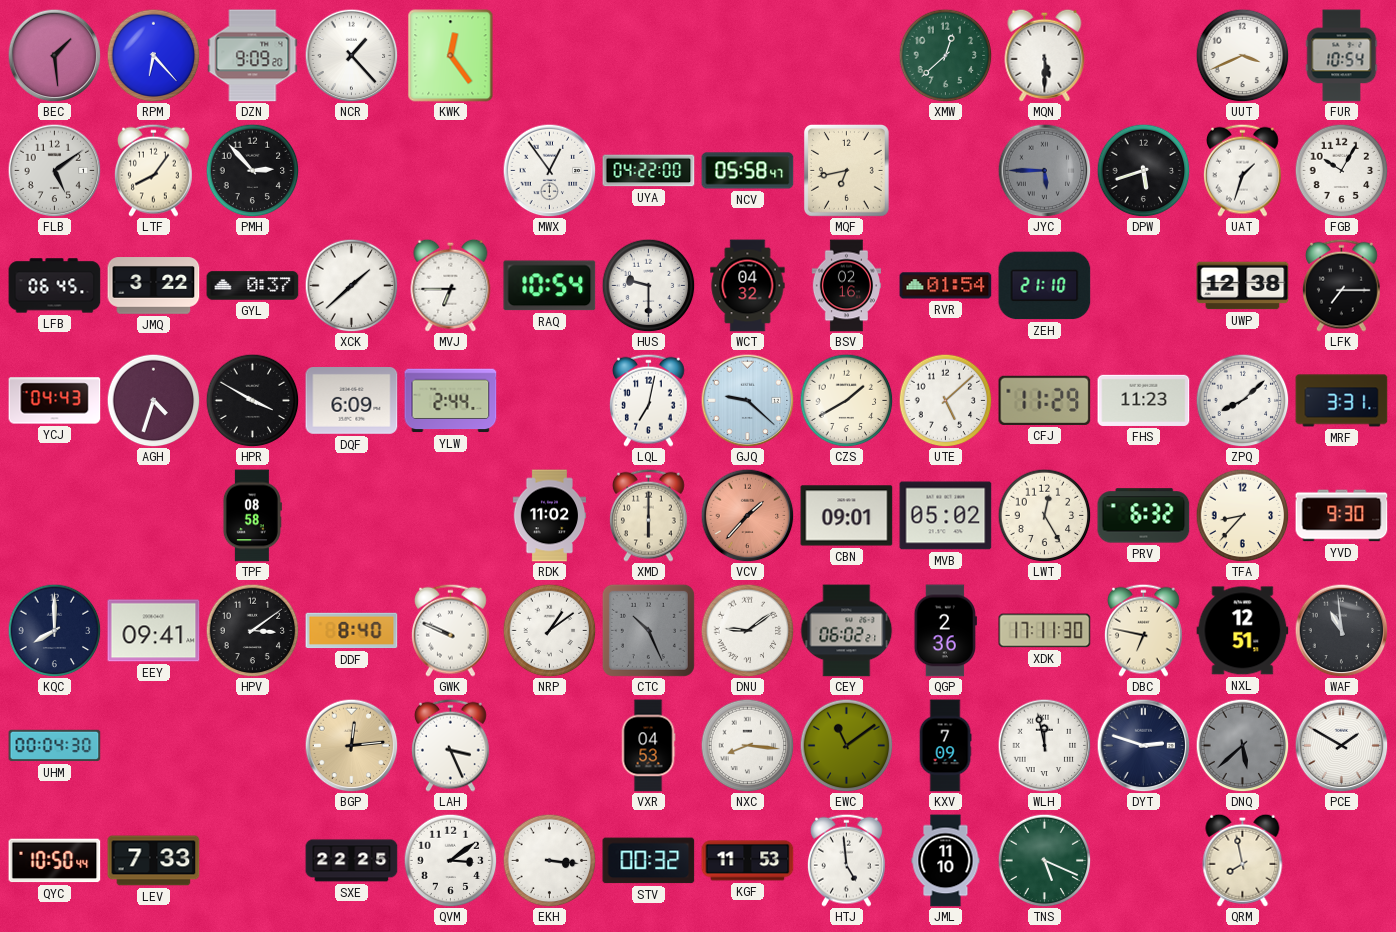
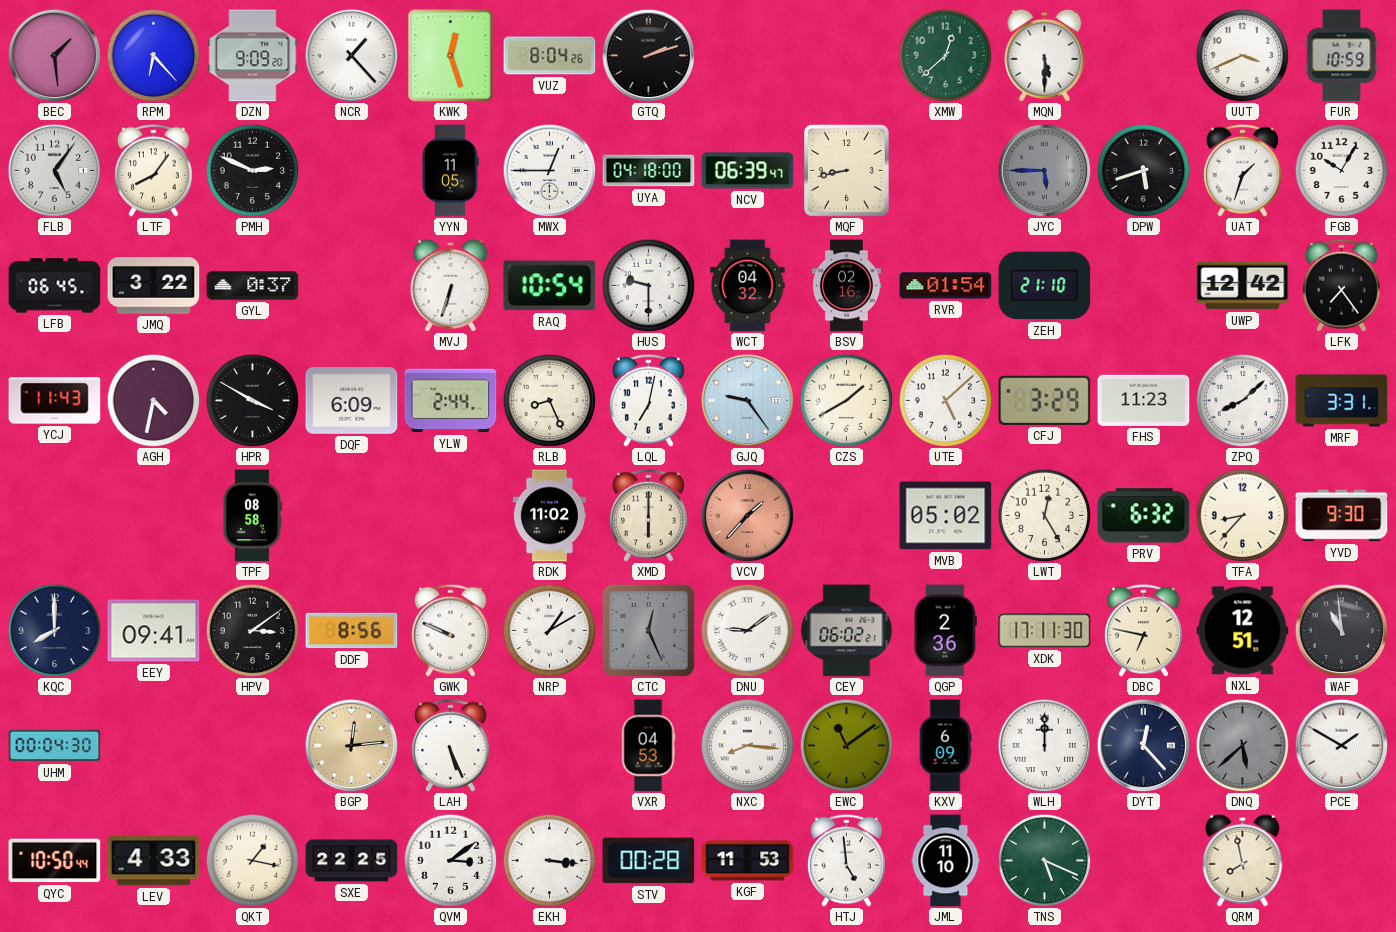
KWK: 12:24 -> 12:27
VUZ: none -> 8:04
GTQ: none -> 2:12
FUR: 10:54 -> 10:59
FLB: 5:09 -> 5:06
PMH: 2:53 -> 2:49
YYN: none -> 11:05
MWX: 12:54 -> 12:45
UYA: 04:22 -> 04:18
NCV: 05:58 -> 06:39
MQF: 6:43 -> 8:43
XCK: 1:38 -> none
MVJ: 6:45 -> 6:33
UWP: 12:38 -> 12:42
LFK: 7:15 -> 7:24
YCJ: 04:43 -> 11:43
AGH: 4:33 -> 4:32
RLB: none -> 8:26
GJQ: 9:22 -> 9:24
CFJ: 11:29 -> 3:29
CBN: 09:01 -> none
DDF: 8:40 -> 8:56
NRP: 1:09 -> 1:10
CTC: 10:26 -> 12:26
LAH: 3:26 -> 5:26
KXV: 7:09 -> 6:09
WLH: 11:58 -> 12:00
DYT: 2:48 -> 12:23
LEV: 7:33 -> 4:33
QKT: none -> 1:17
STV: 00:32 -> 00:28
